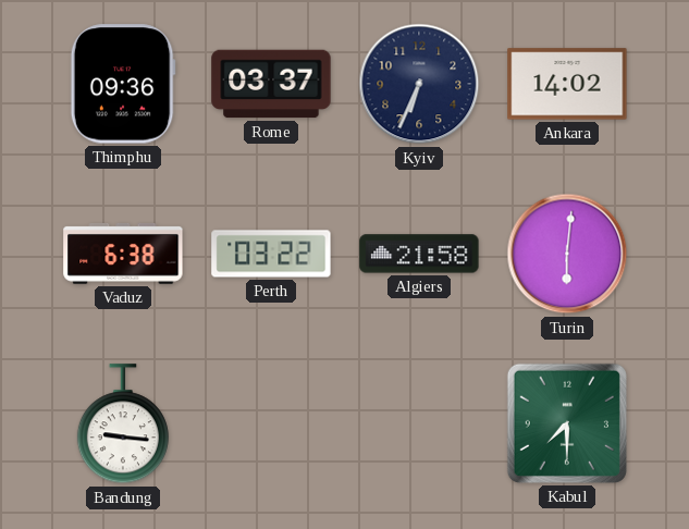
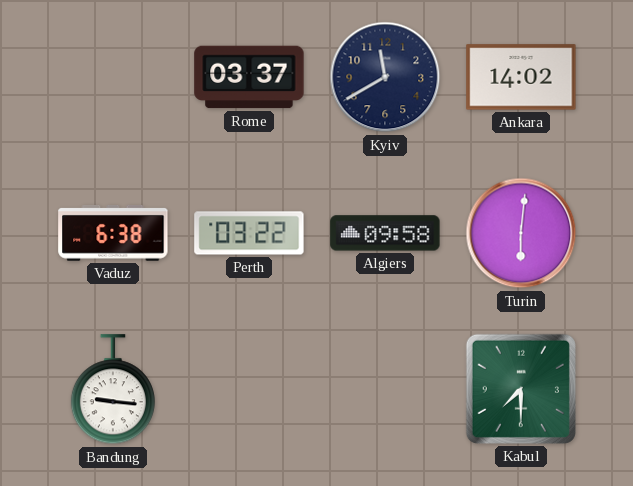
Thimphu: 09:36 -> none
Kyiv: 6:34 -> 11:40
Algiers: 21:58 -> 09:58
